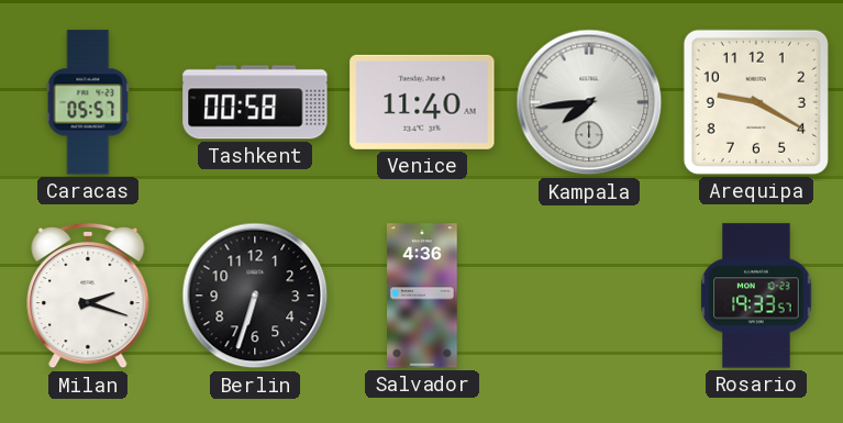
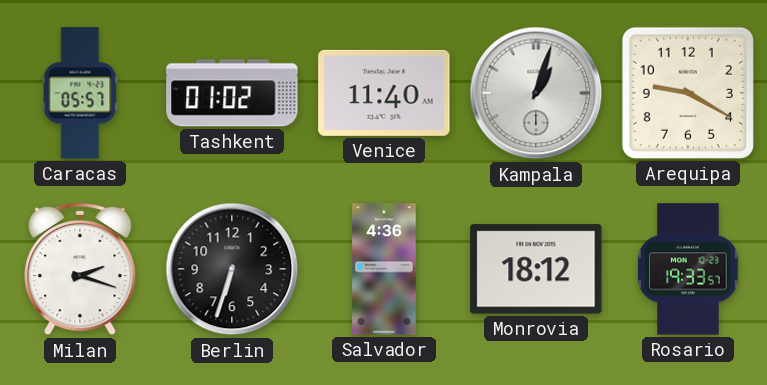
Tashkent: 00:58 -> 01:02
Kampala: 7:44 -> 1:03
Monrovia: none -> 18:12
